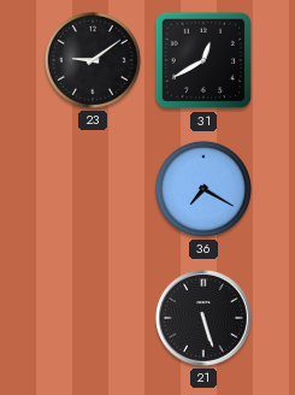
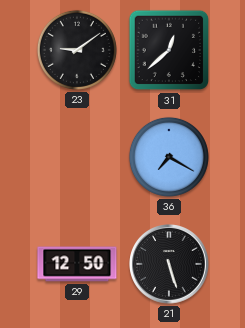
31: 12:40 -> 12:38
29: none -> 12:50
